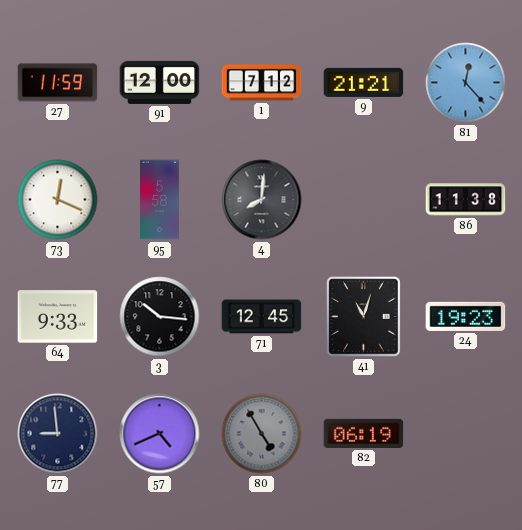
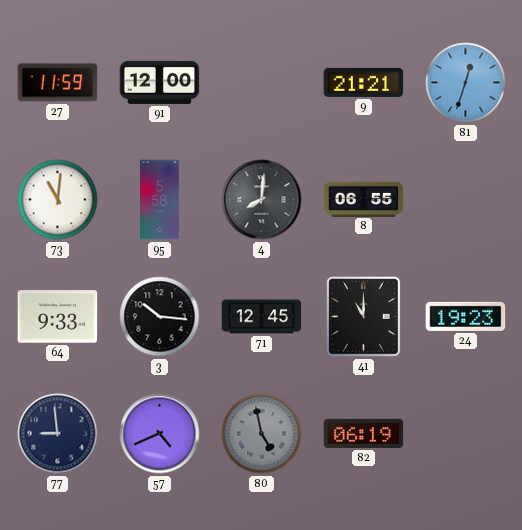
1: 7:12 -> none
81: 12:23 -> 12:33
73: 12:19 -> 11:01
8: none -> 06:55
86: 11:38 -> none
41: 11:03 -> 11:00
80: 4:55 -> 4:58
